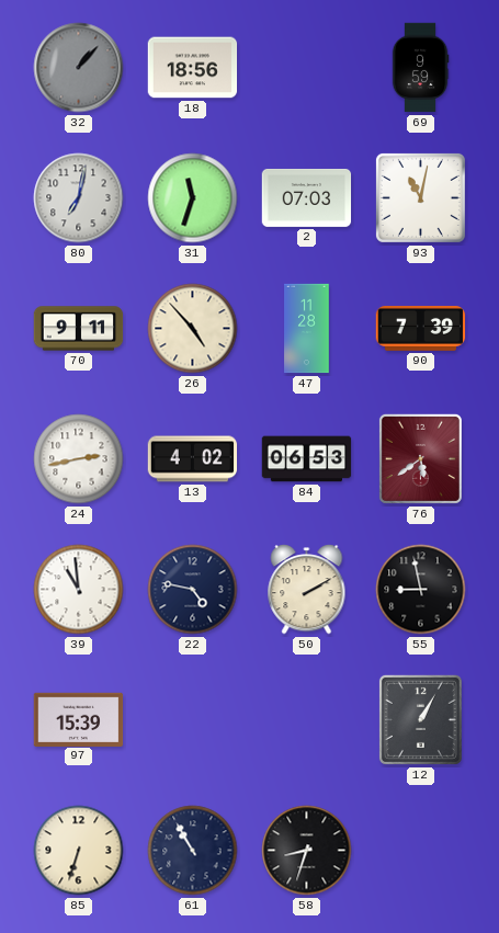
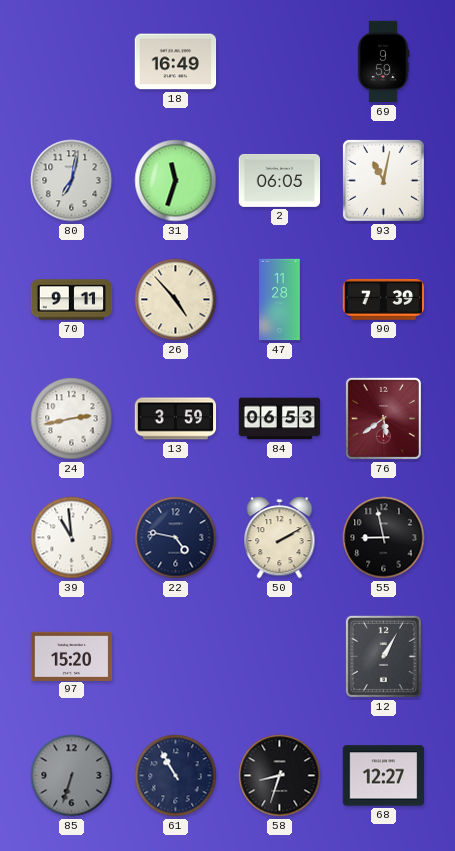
32: 1:07 -> none
18: 18:56 -> 16:49
2: 07:03 -> 06:05
13: 4:02 -> 3:59
97: 15:39 -> 15:20
85 dial: cream -> grey
68: none -> 12:27
